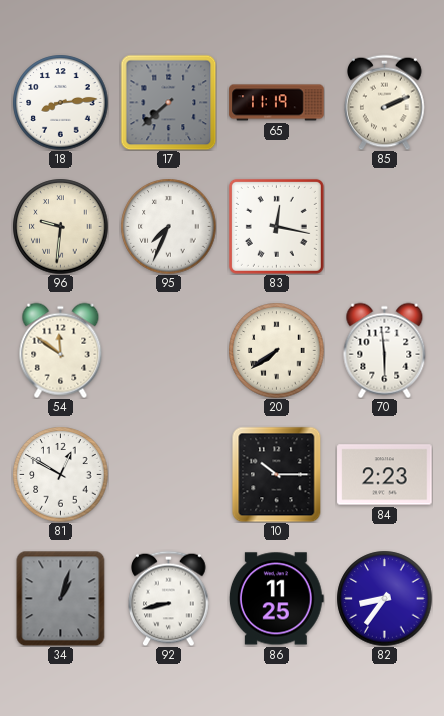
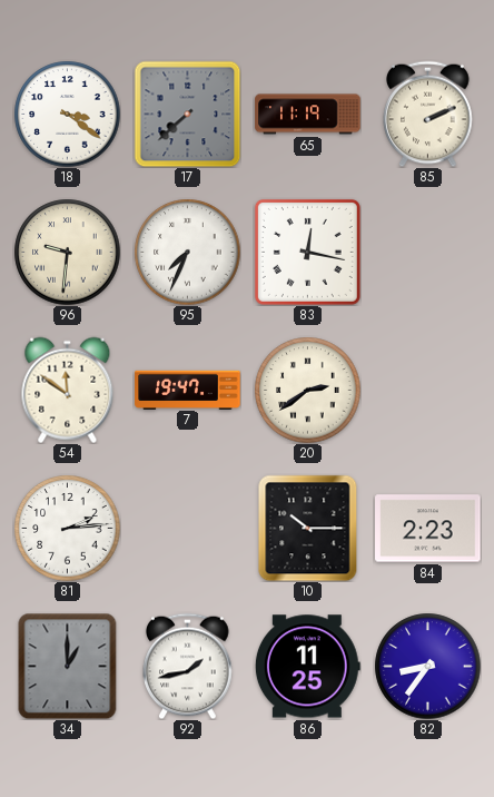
18: 8:14 -> 3:21
7: none -> 19:47
20: 7:39 -> 2:39
70: 5:59 -> none
81: 12:50 -> 2:14
34: 1:03 -> 1:00
92: 8:43 -> 1:43
